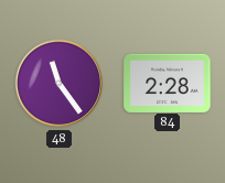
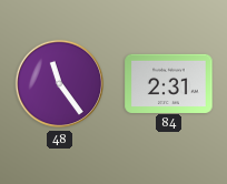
84: 2:28 -> 2:31
